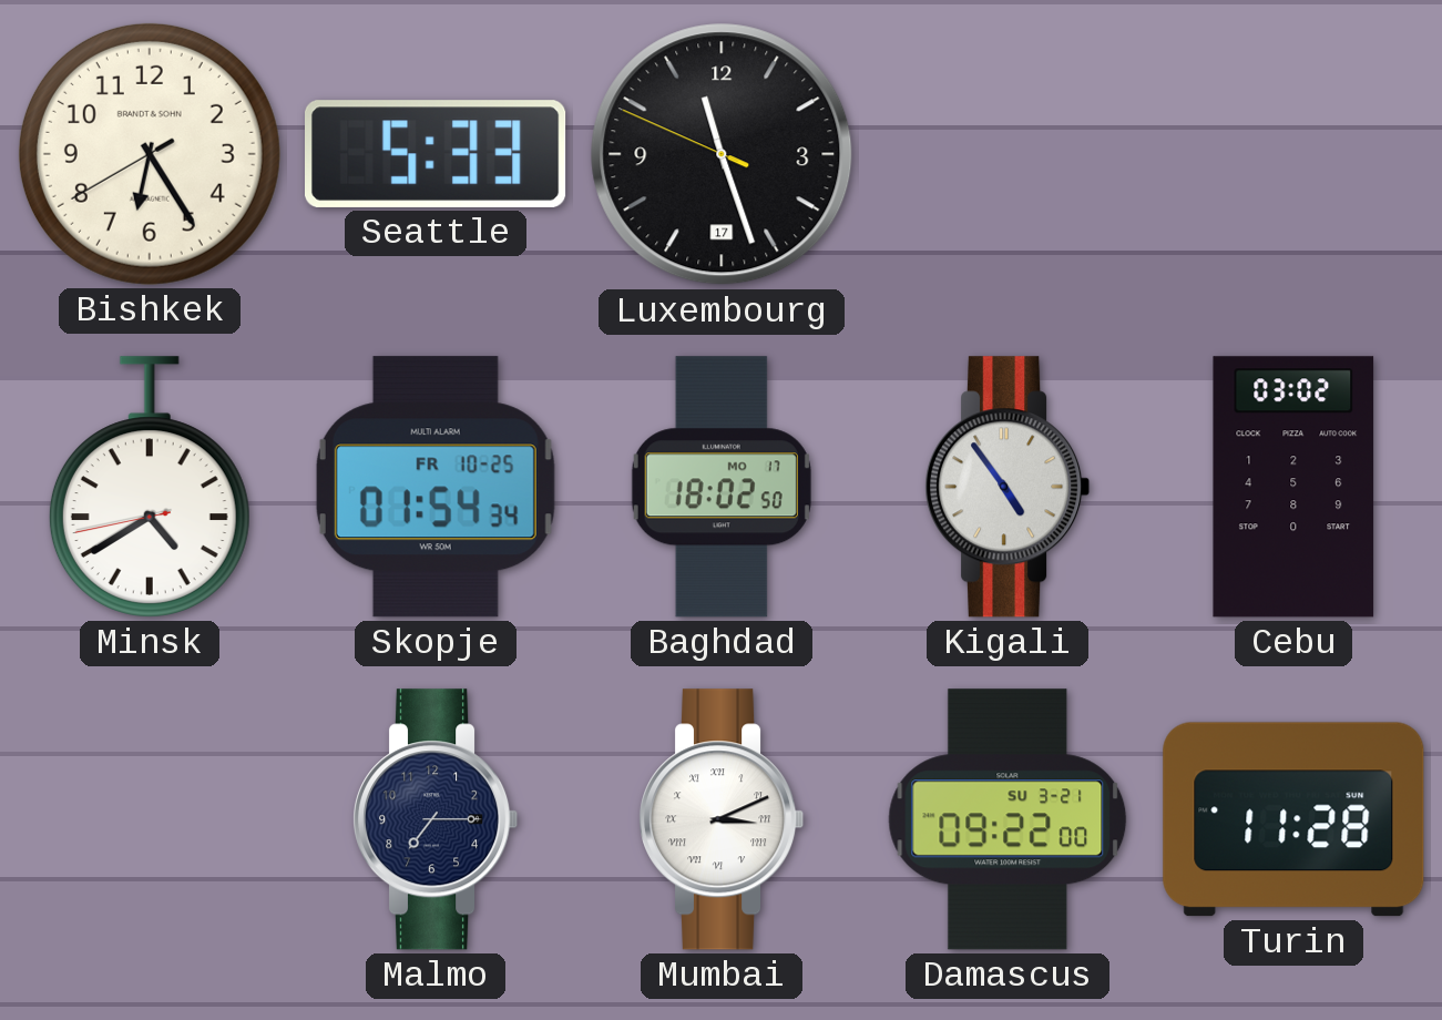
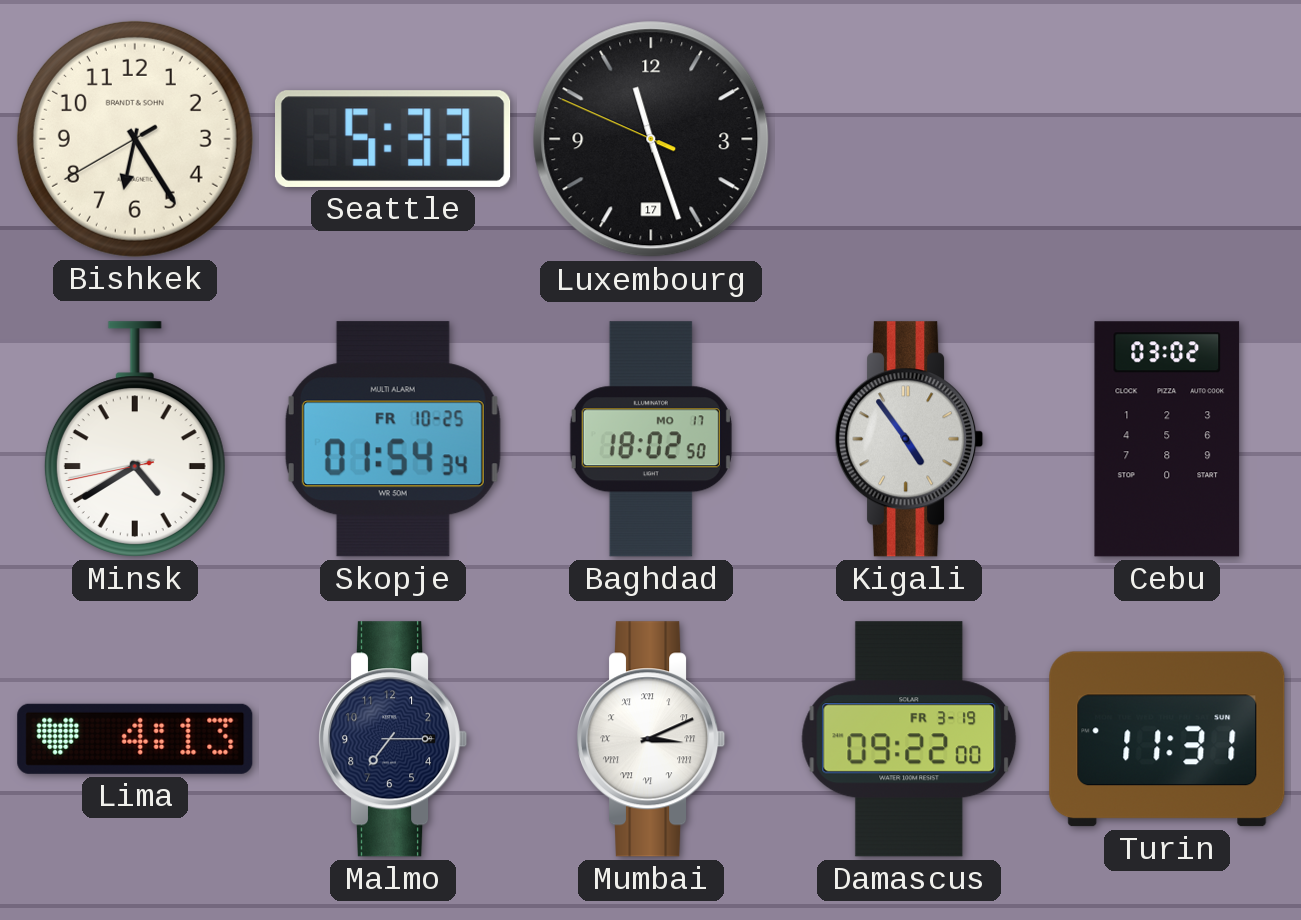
Lima: none -> 4:13
Damascus date: SU 3-21 -> FR 3-19
Turin: 11:28 -> 11:31
